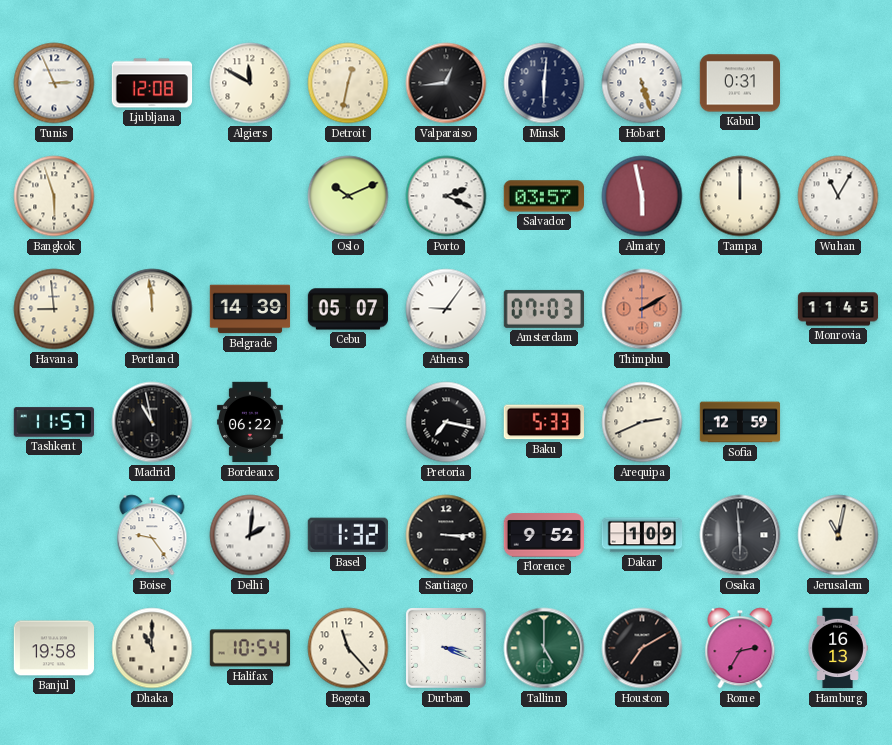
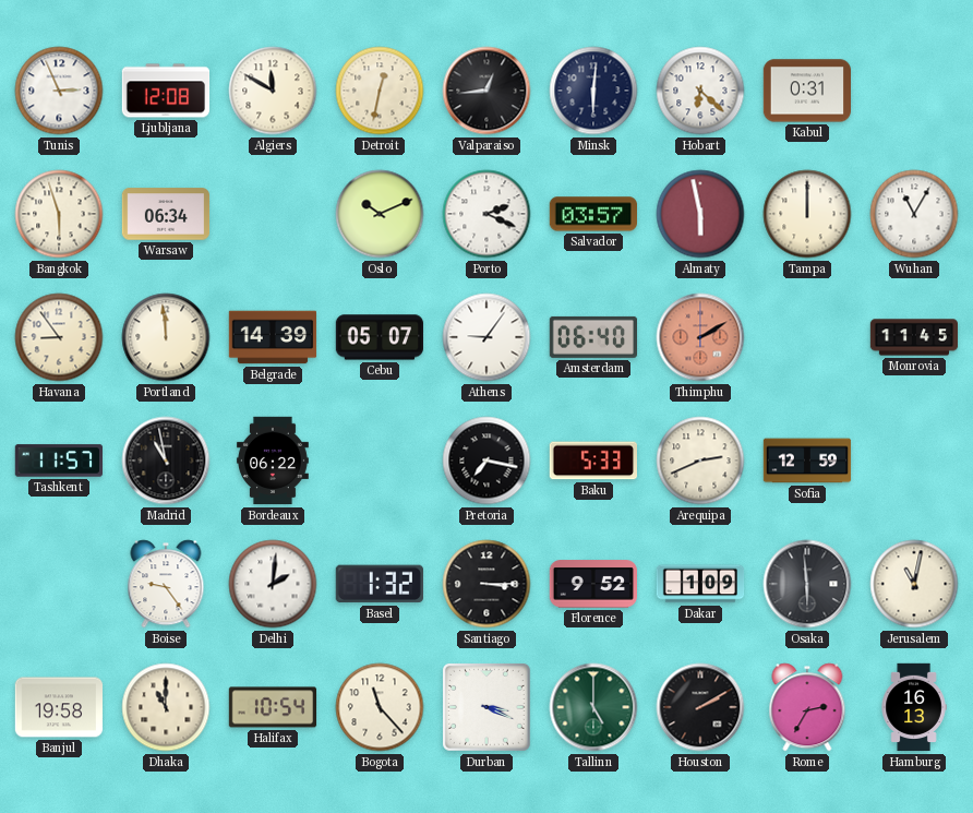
Hobart: 5:27 -> 6:22
Warsaw: none -> 06:34
Havana: 8:59 -> 8:54
Amsterdam: 07:03 -> 06:40
Houston: 7:10 -> 2:10
